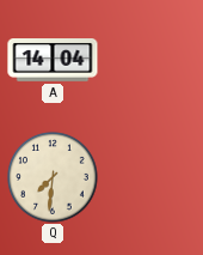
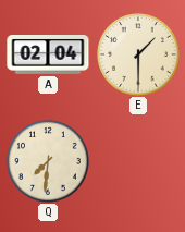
A: 14:04 -> 02:04
E: none -> 1:30
